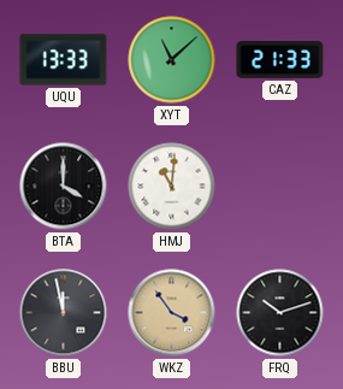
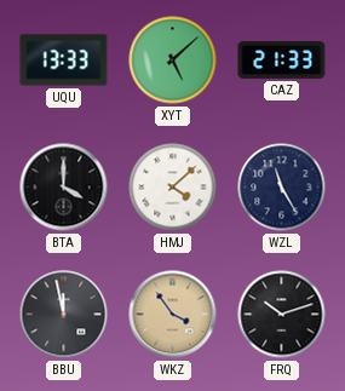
XYT: 11:08 -> 5:08
HMJ: 11:01 -> 4:08
WZL: none -> 11:25
